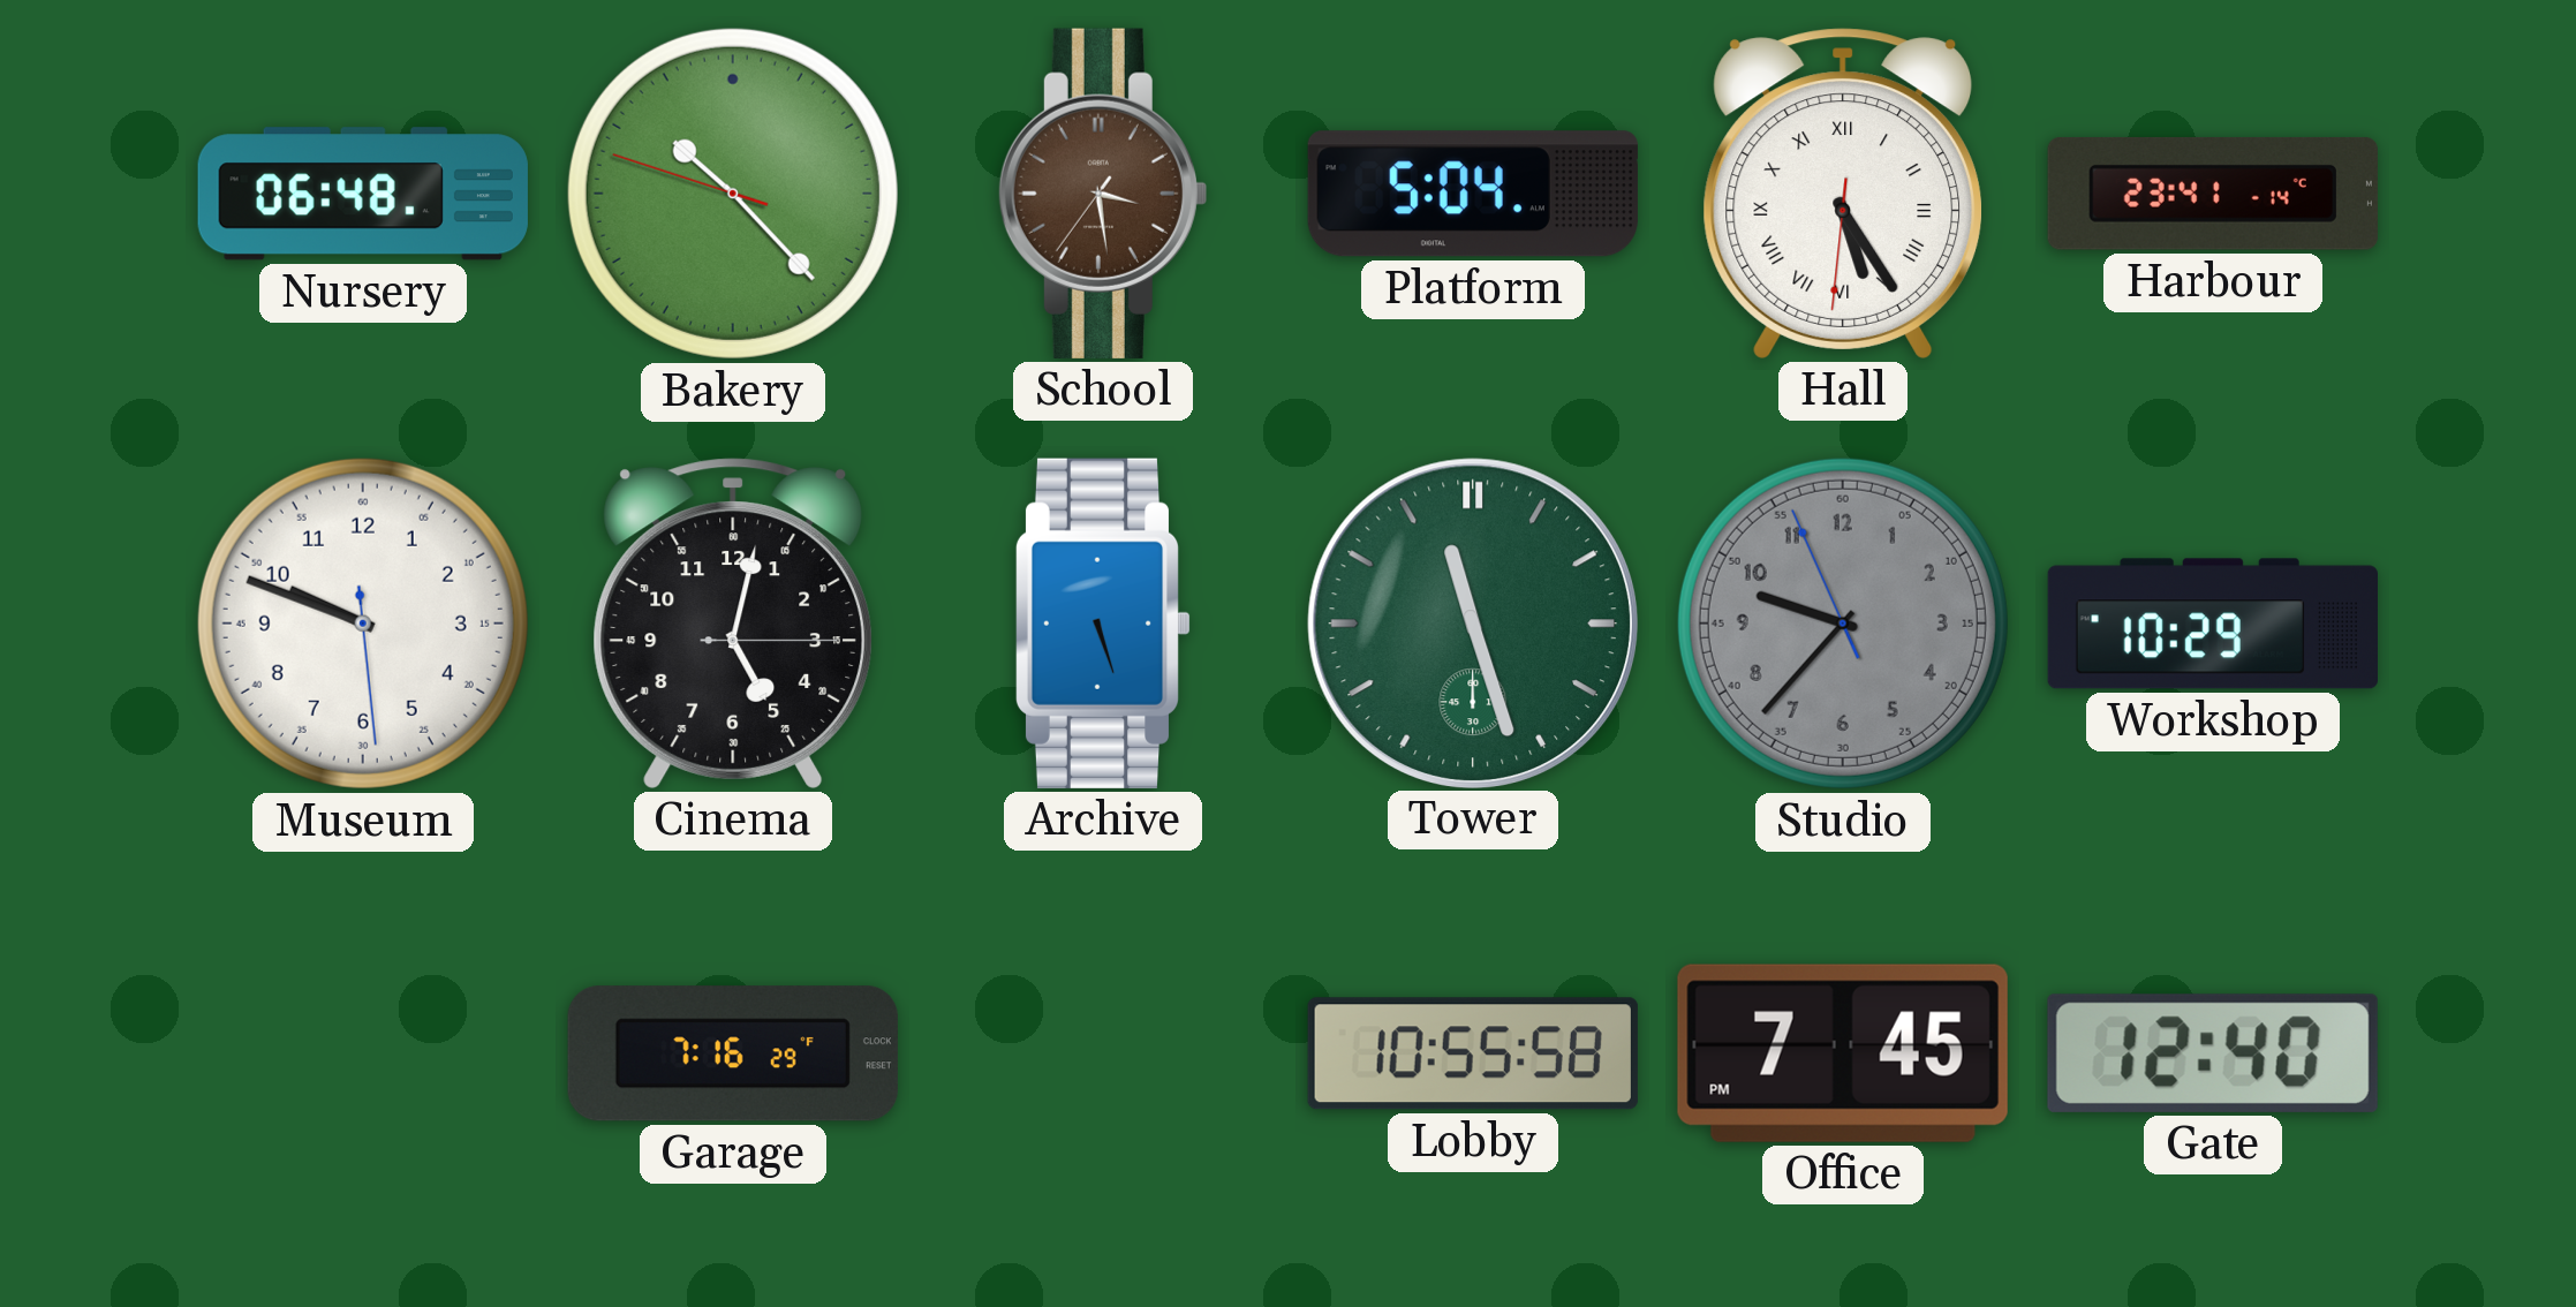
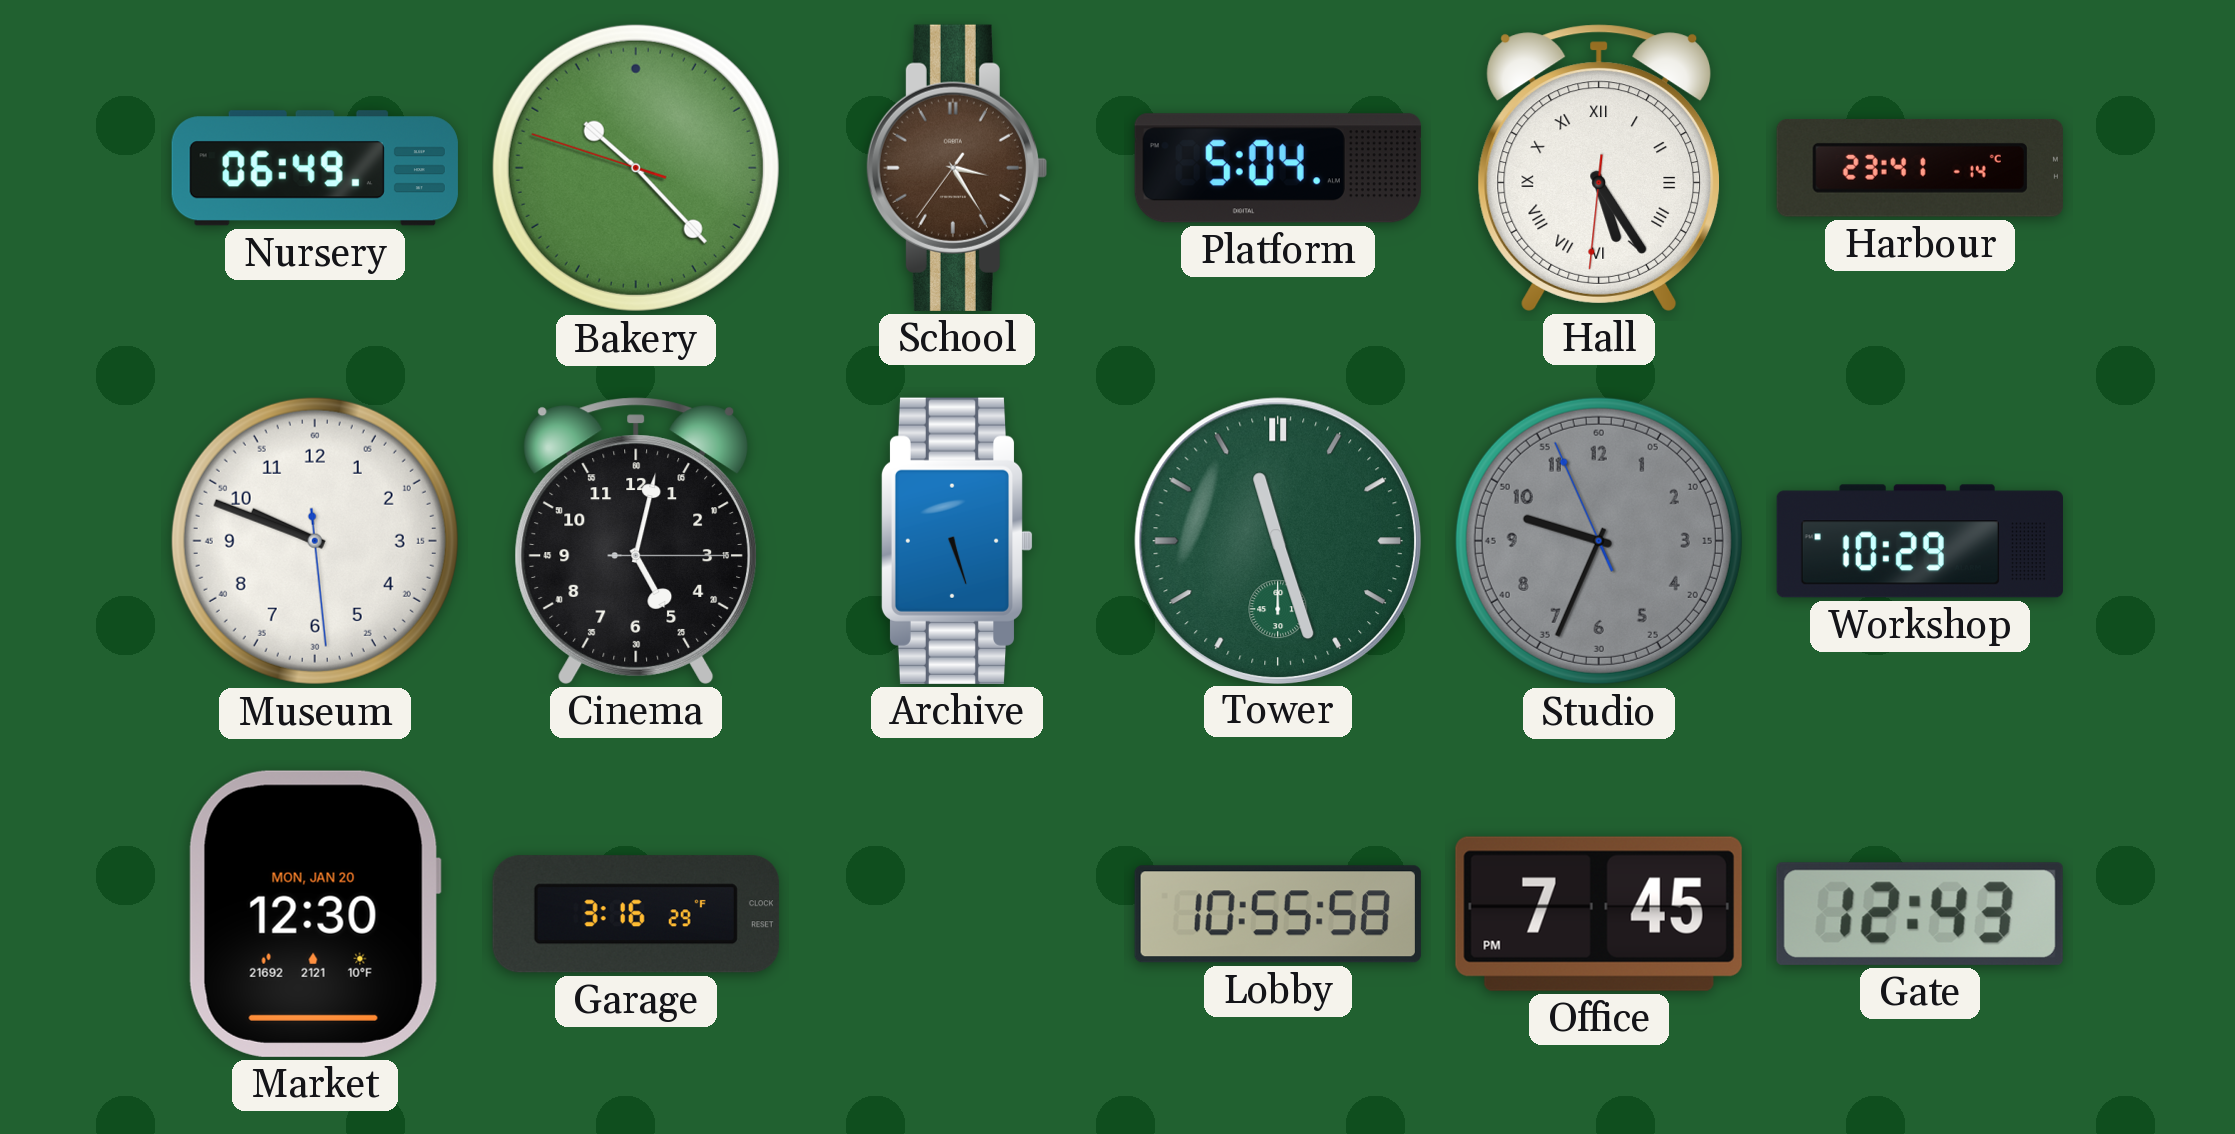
Nursery: 06:48 -> 06:49
School: 3:28 -> 3:24
Studio: 9:36 -> 9:33
Market: none -> 12:30
Garage: 7:16 -> 3:16
Gate: 12:40 -> 12:43
